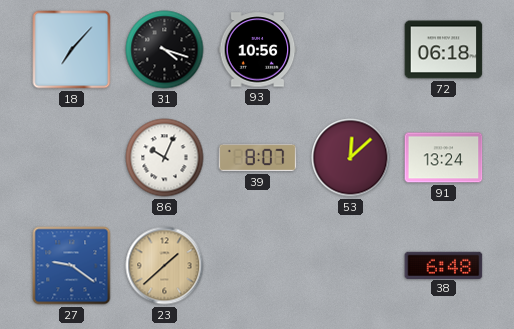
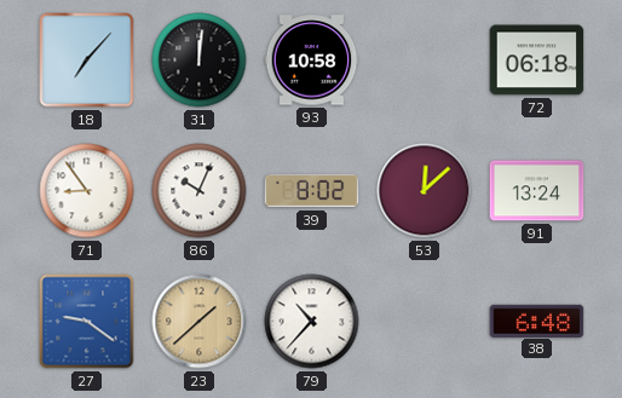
31: 4:18 -> 12:01
93: 10:56 -> 10:58
71: none -> 8:54
39: 8:07 -> 8:02
79: none -> 10:37
